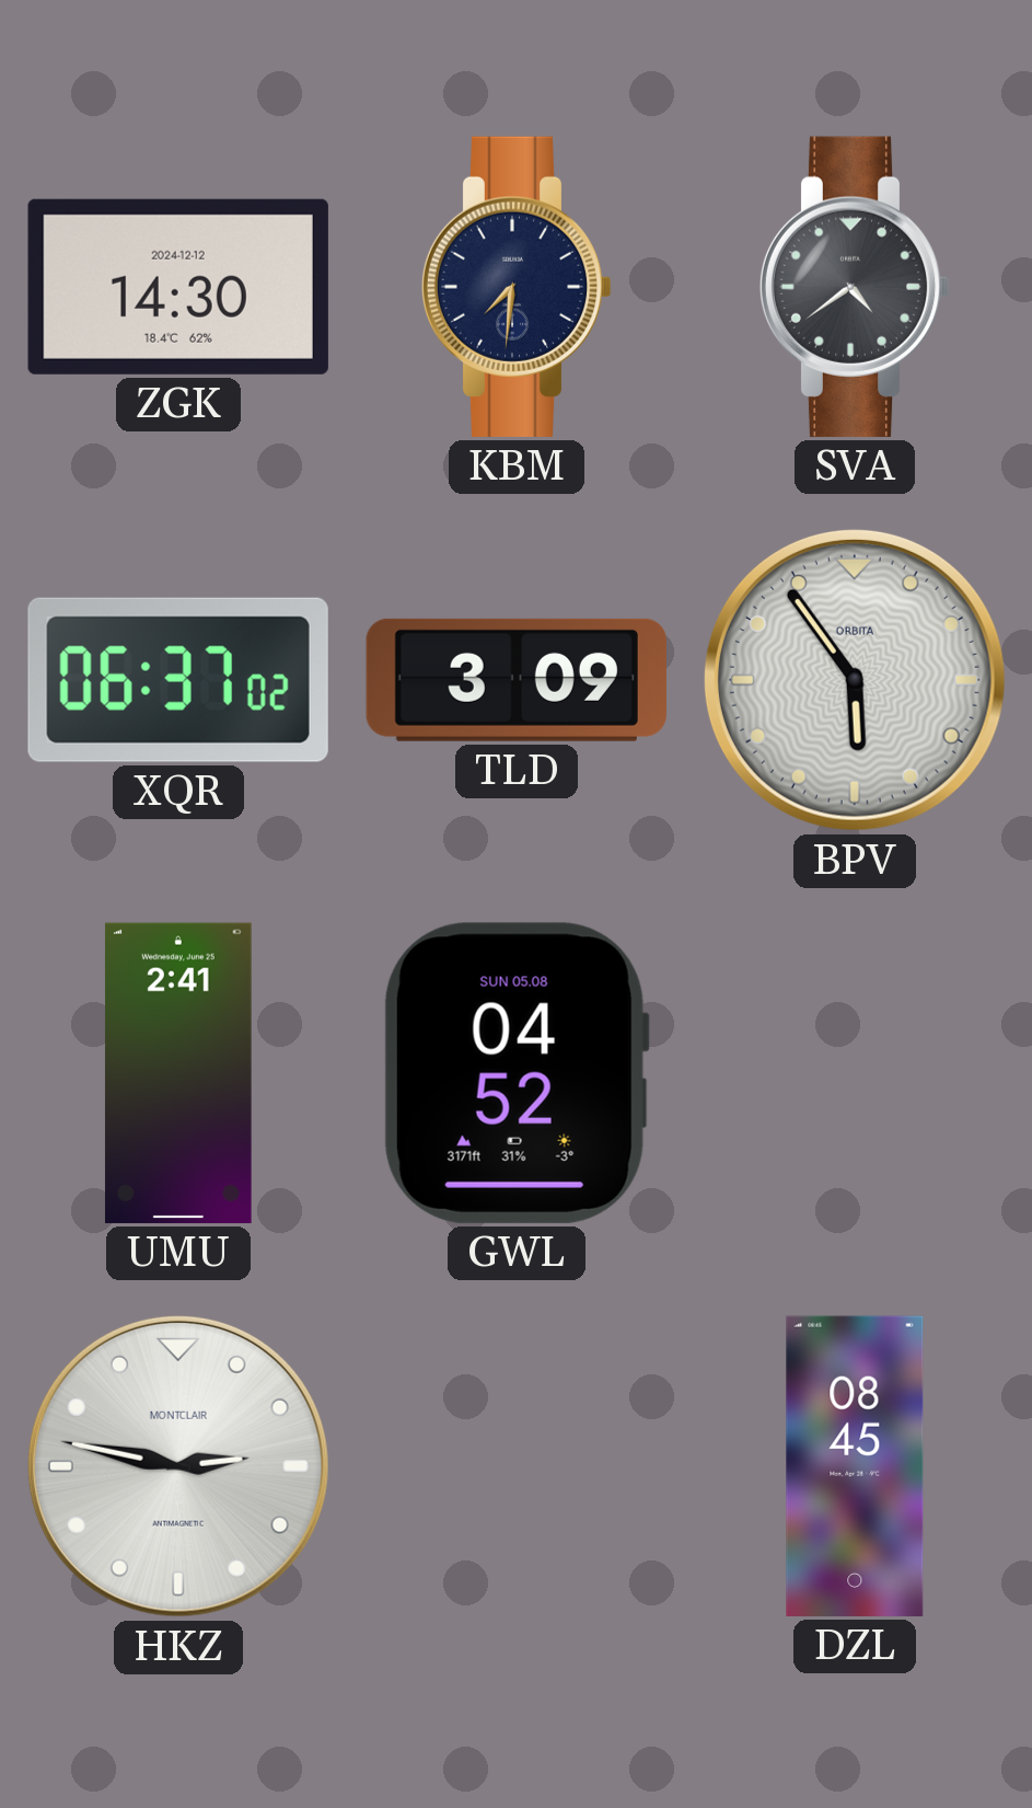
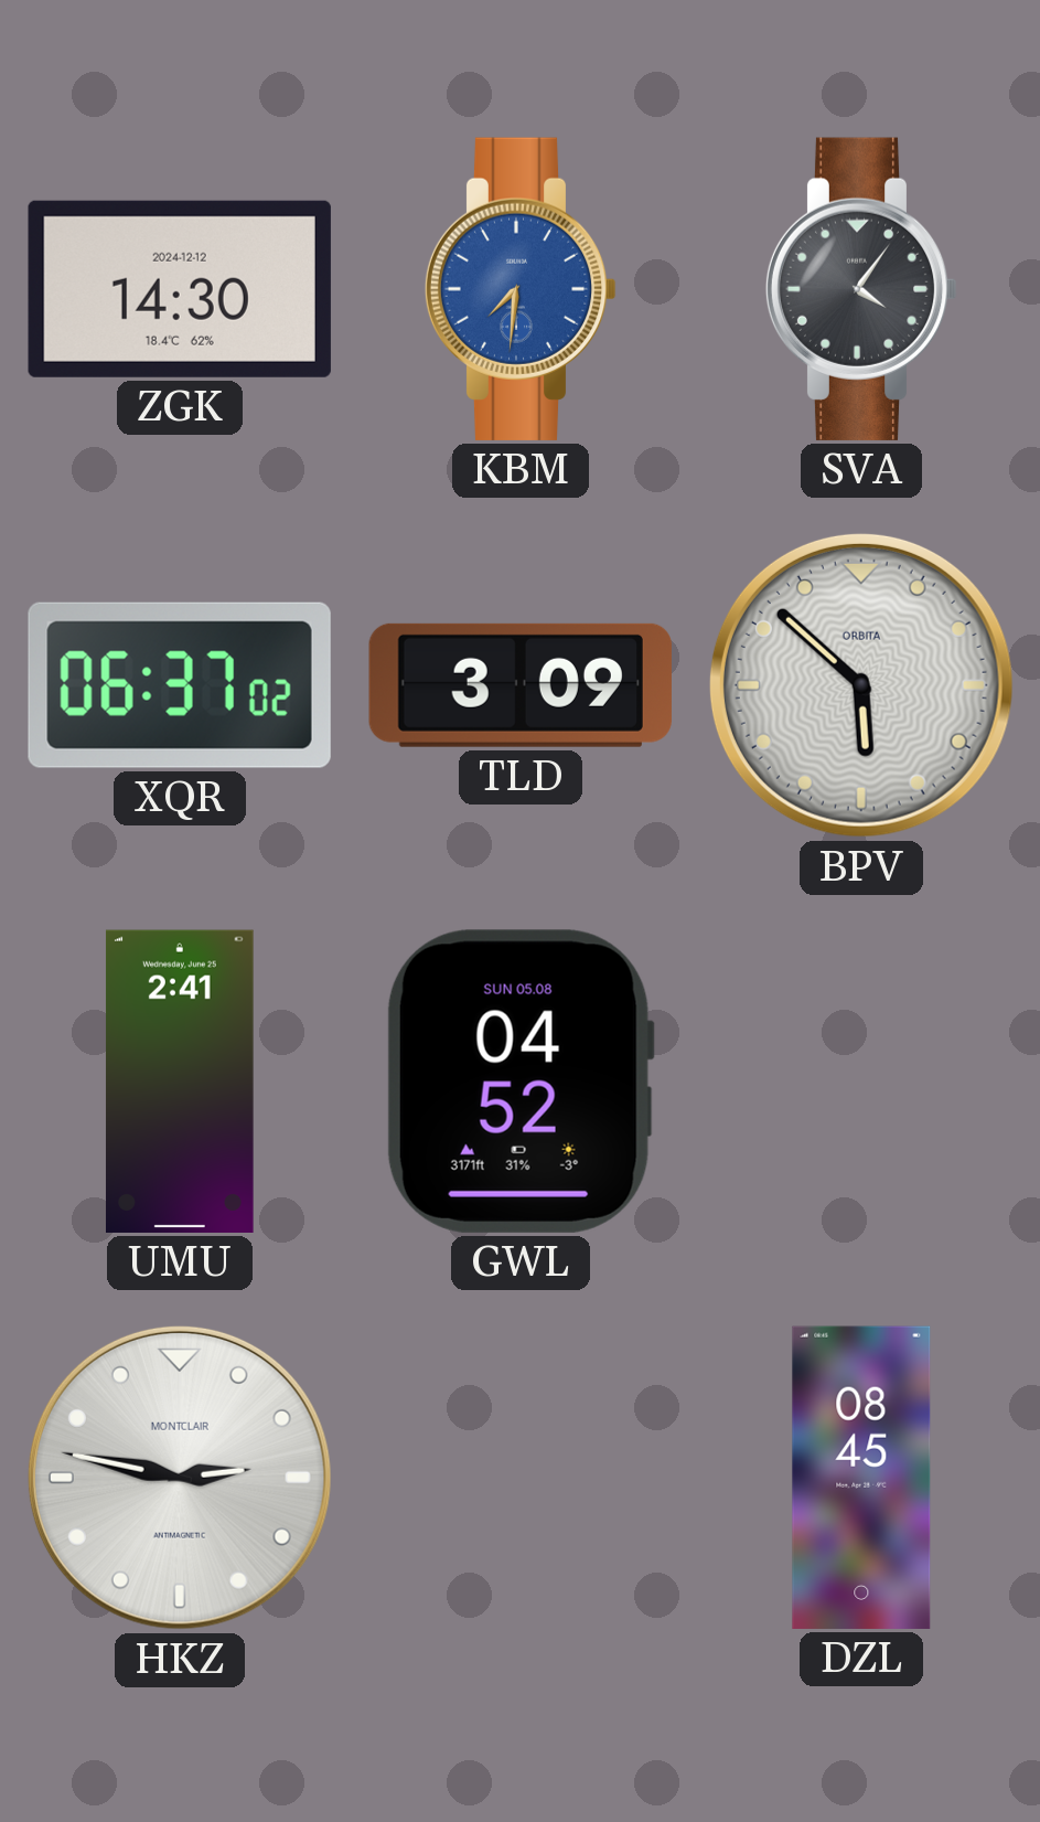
KBM dial: navy -> blue
SVA: 4:39 -> 4:06
BPV: 5:54 -> 5:52
